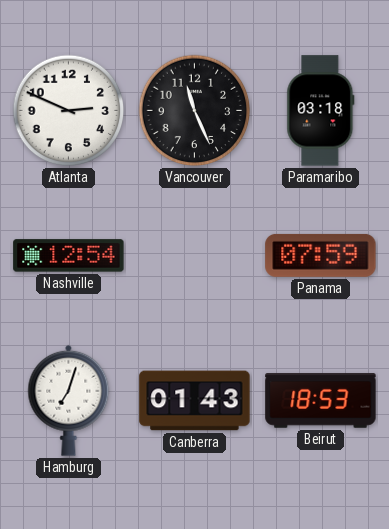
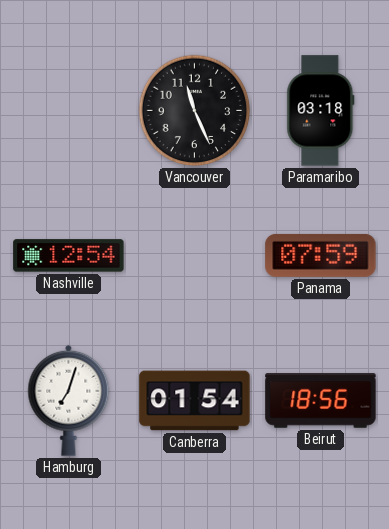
Atlanta: 2:49 -> none
Canberra: 01:43 -> 01:54
Beirut: 18:53 -> 18:56
